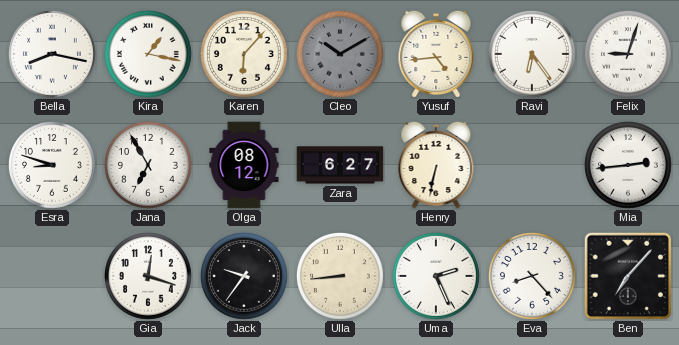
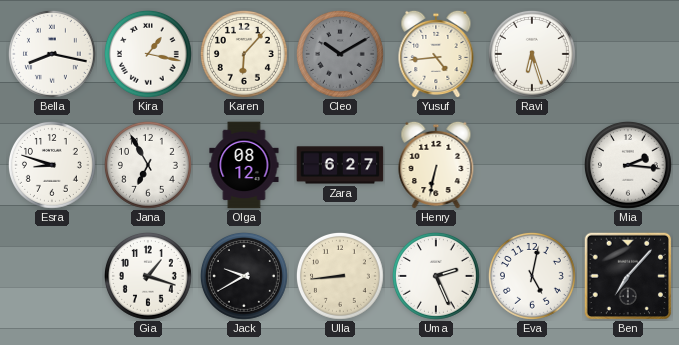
Ravi: 6:24 -> 6:27
Felix: 9:03 -> none
Mia: 2:44 -> 2:16
Gia: 12:18 -> 1:18
Jack: 9:36 -> 9:40
Eva: 8:23 -> 5:02
